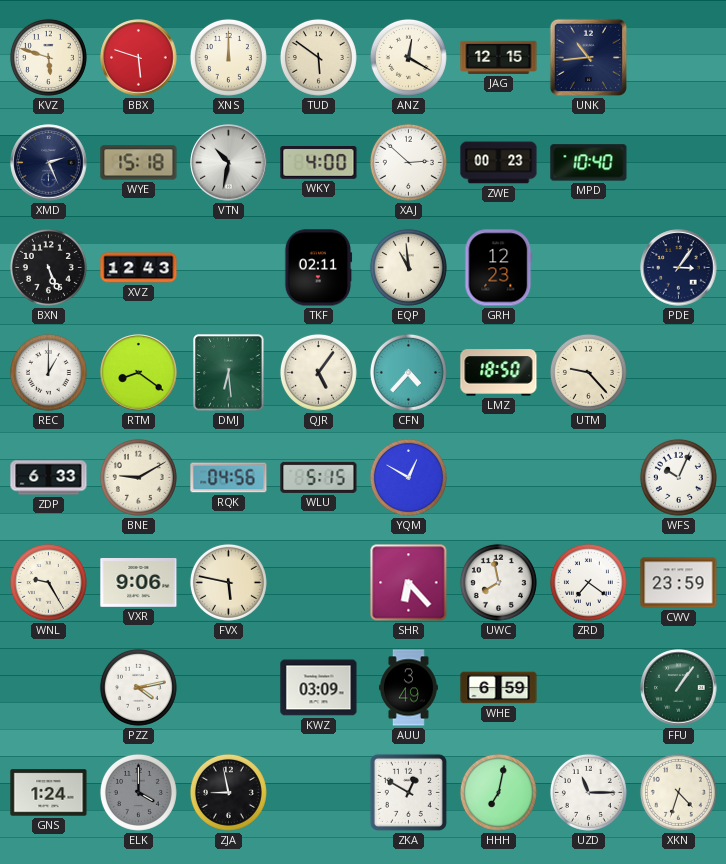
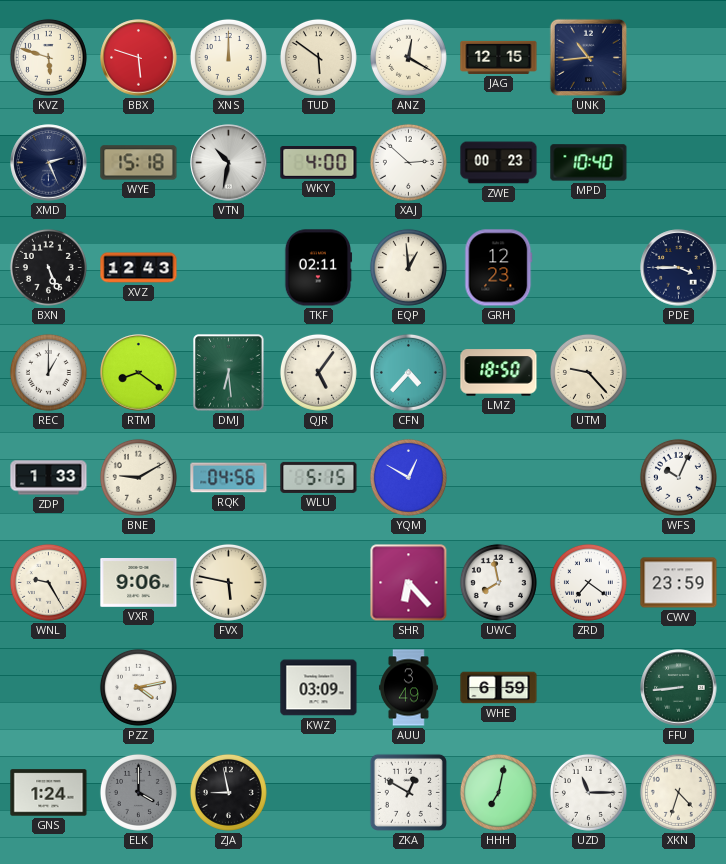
EQP: 10:59 -> 12:59
PDE: 3:06 -> 3:45
ZDP: 6:33 -> 1:33
FFU: 1:06 -> 8:44
